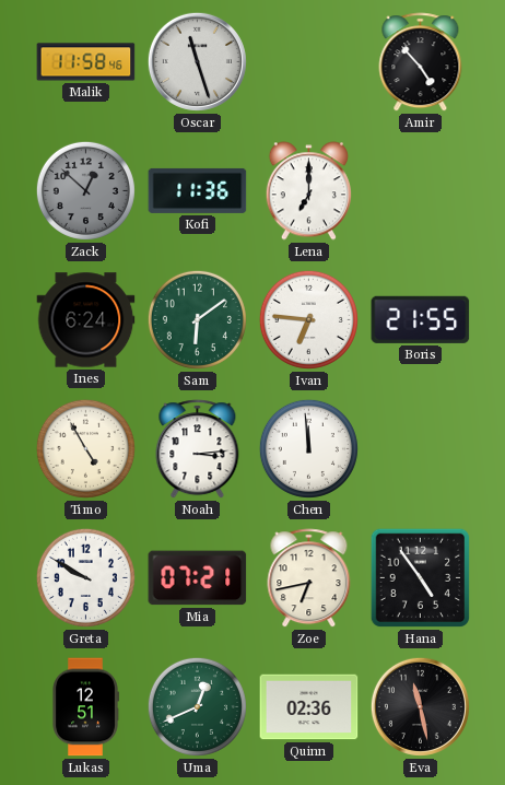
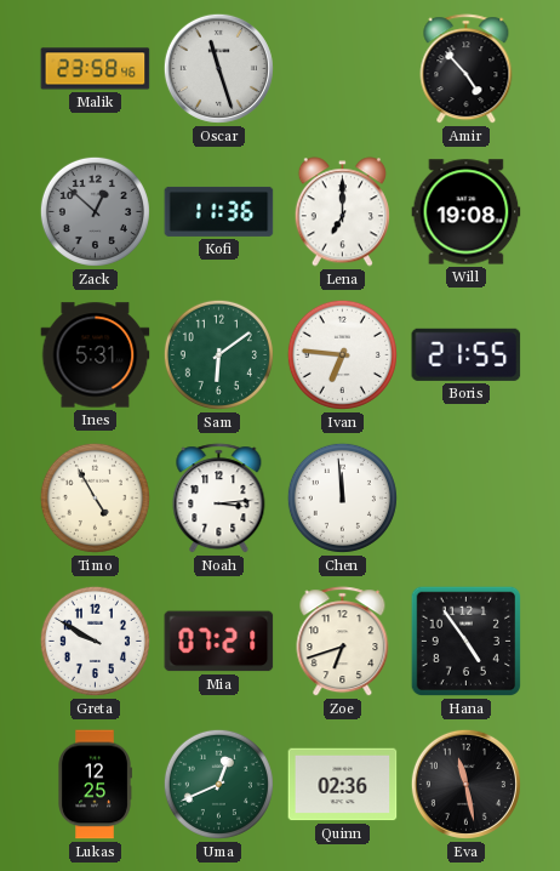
Malik: 11:58 -> 23:58
Will: none -> 19:08
Ines: 6:24 -> 5:31
Zoe: 6:43 -> 6:42
Lukas: 12:51 -> 12:25
